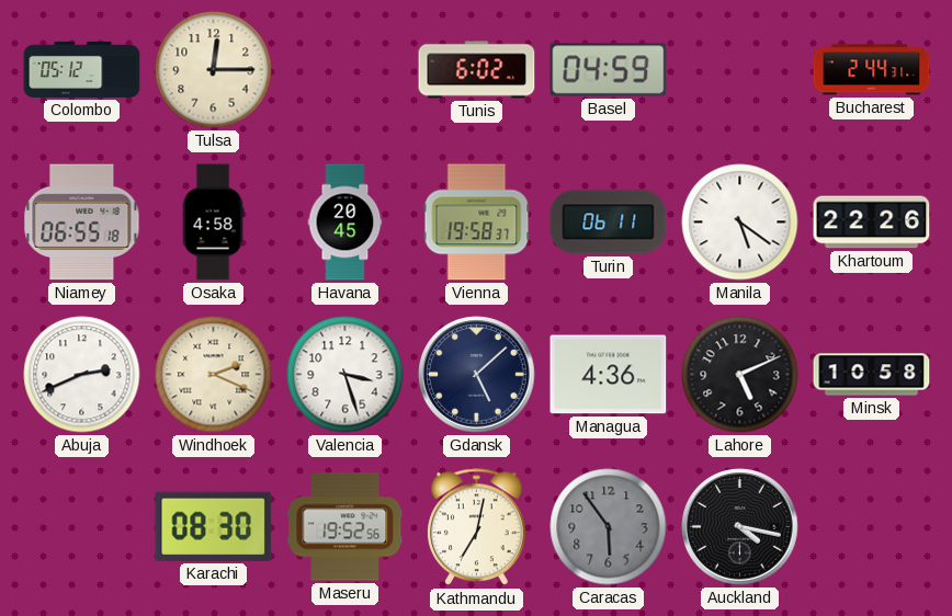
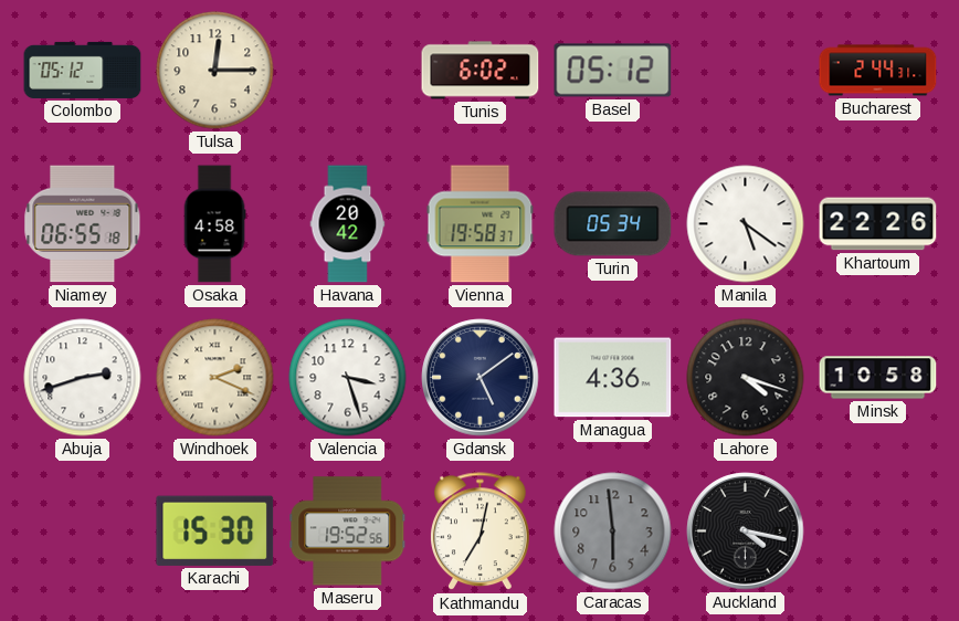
Basel: 04:59 -> 05:12
Havana: 20:45 -> 20:42
Turin: 06:11 -> 05:34
Abuja: 2:41 -> 2:42
Gdansk: 5:08 -> 5:09
Lahore: 5:11 -> 4:18
Karachi: 08:30 -> 15:30
Caracas: 5:54 -> 5:59
